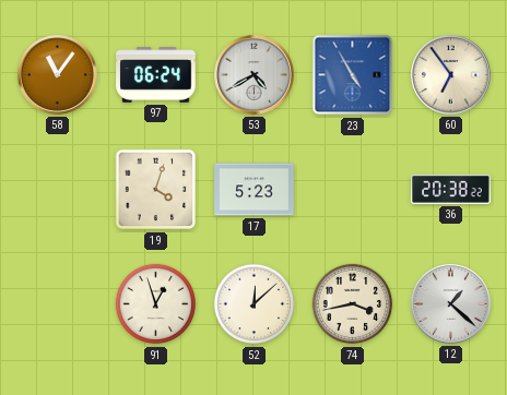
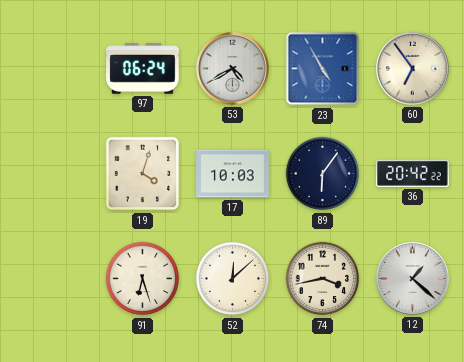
58: 11:06 -> none
17: 5:23 -> 10:03
89: none -> 6:06
36: 20:38 -> 20:42
91: 12:57 -> 6:27
